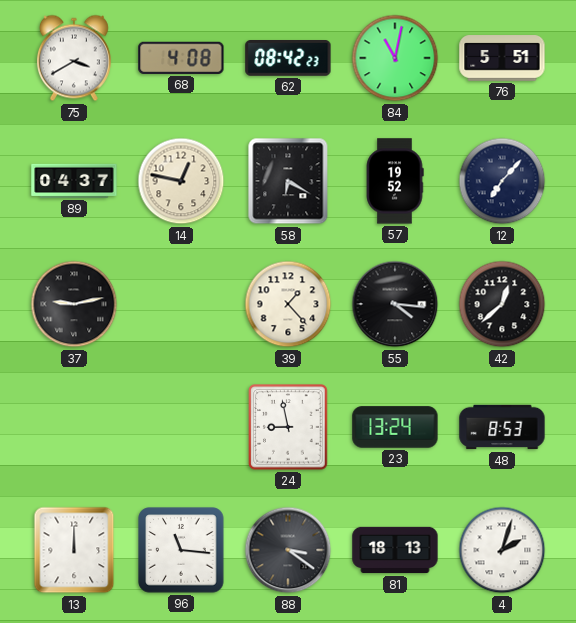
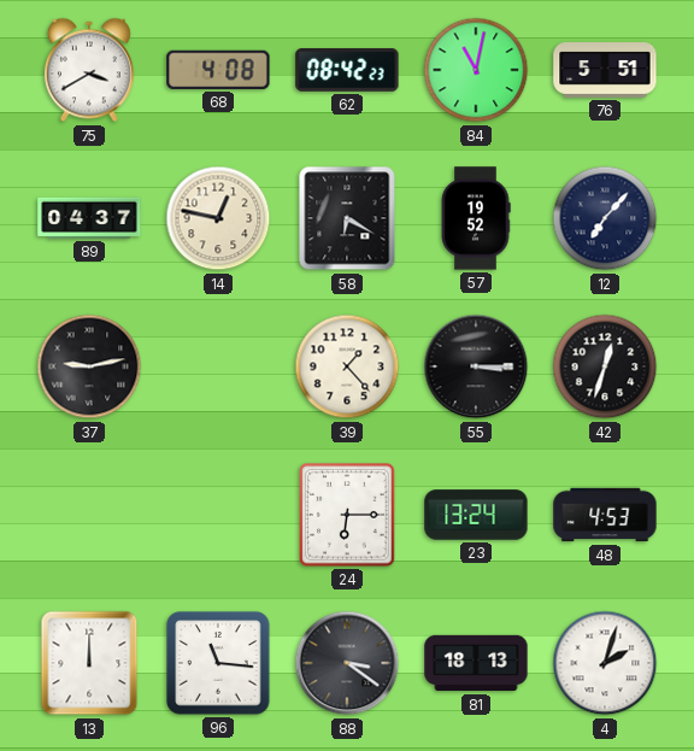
55: 4:16 -> 3:15
42: 12:38 -> 12:33
24: 8:58 -> 6:15
48: 8:53 -> 4:53
